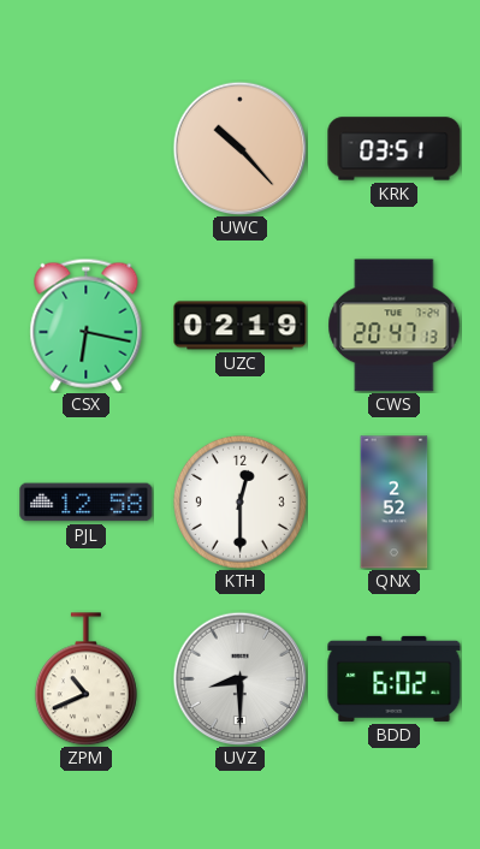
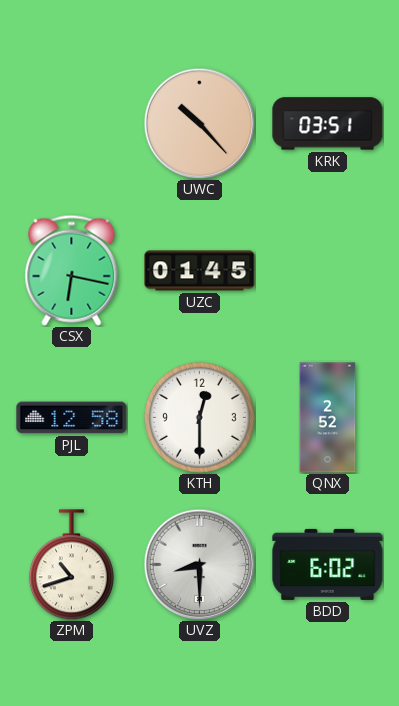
UZC: 02:19 -> 01:45
CWS: 20:47 -> none
ZPM: 10:41 -> 10:42
